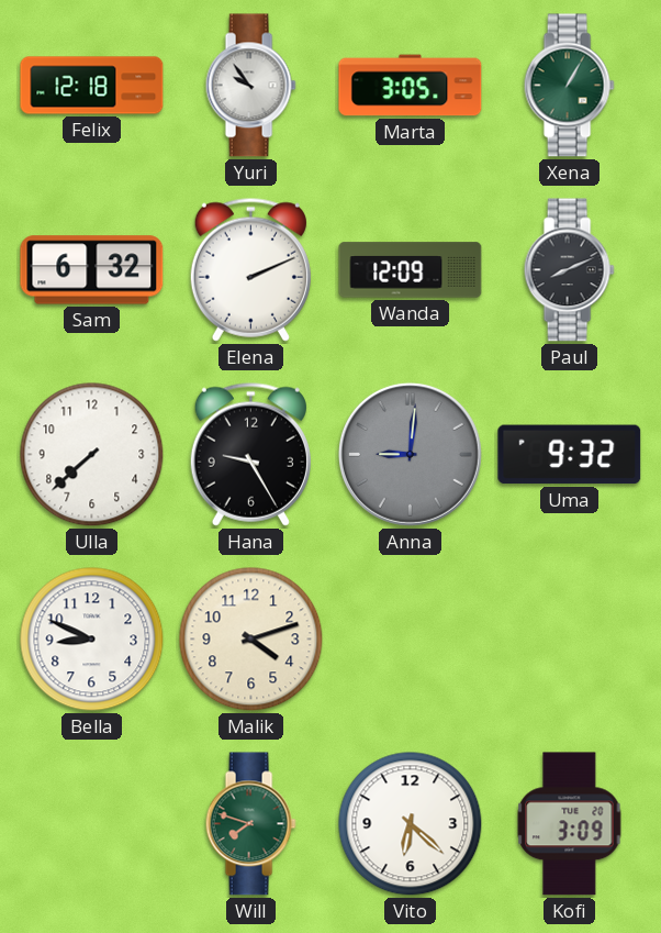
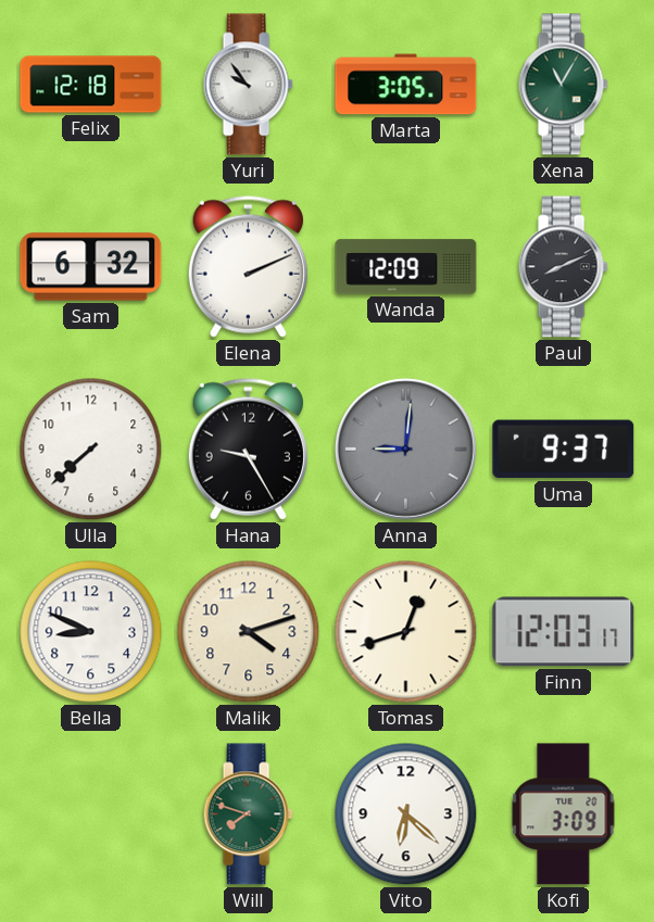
Xena: 1:05 -> 11:05
Uma: 9:32 -> 9:37
Tomas: none -> 12:42
Finn: none -> 12:03
